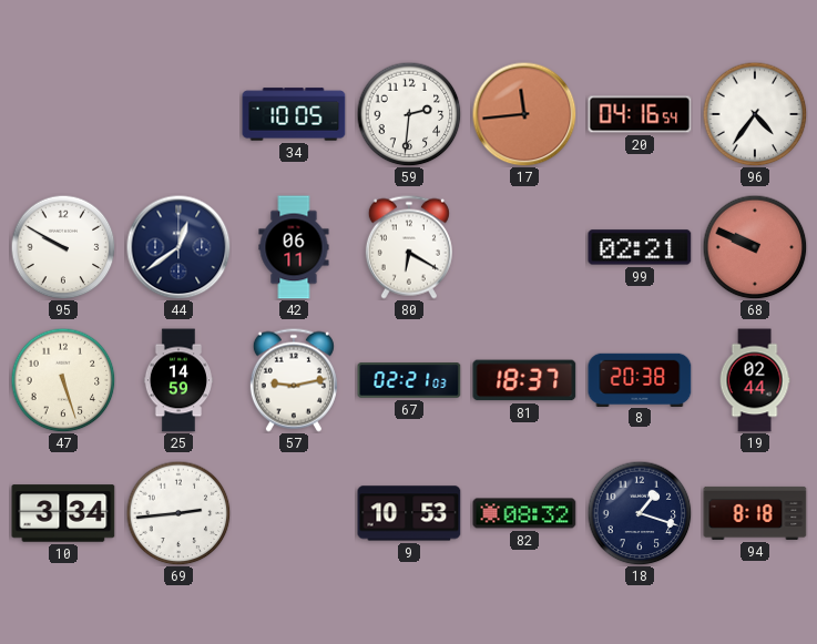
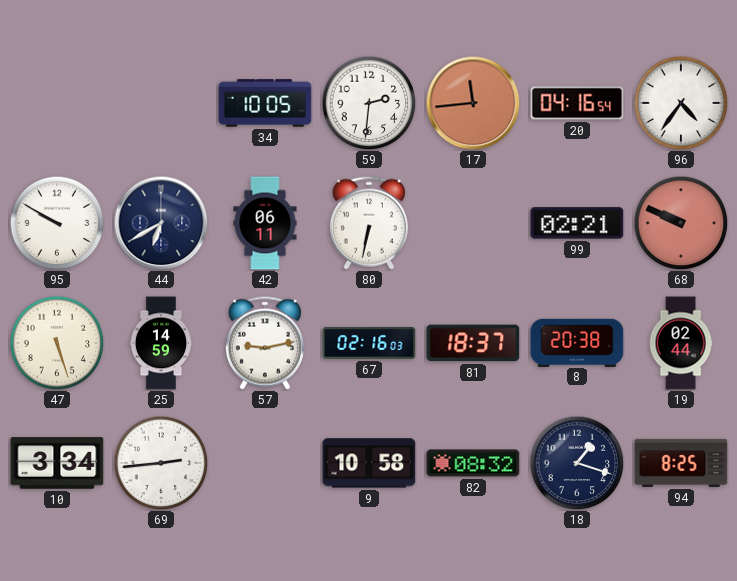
44: 12:39 -> 6:40
80: 6:20 -> 6:32
67: 02:21 -> 02:16
9: 10:53 -> 10:58
94: 8:18 -> 8:25
